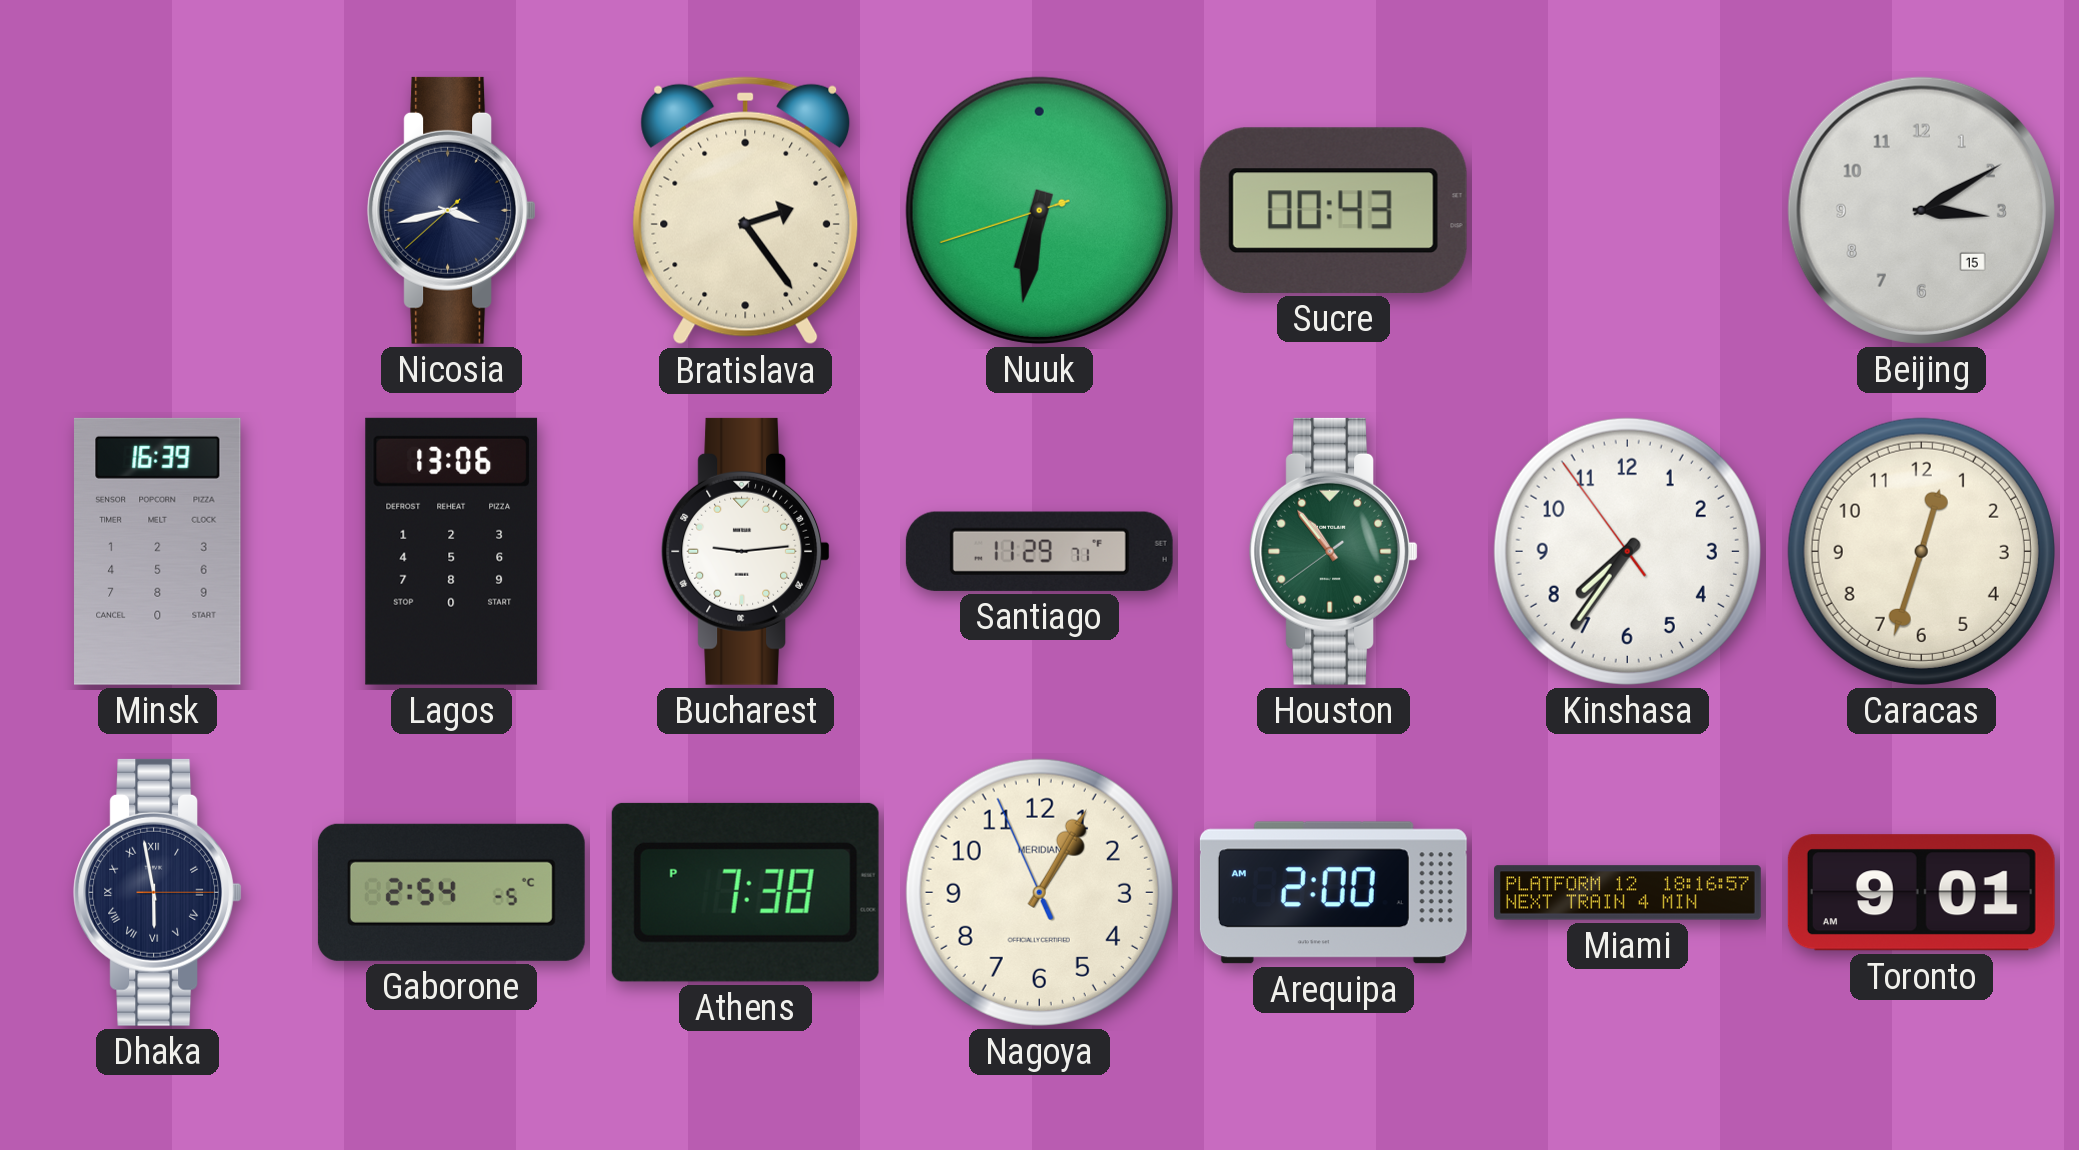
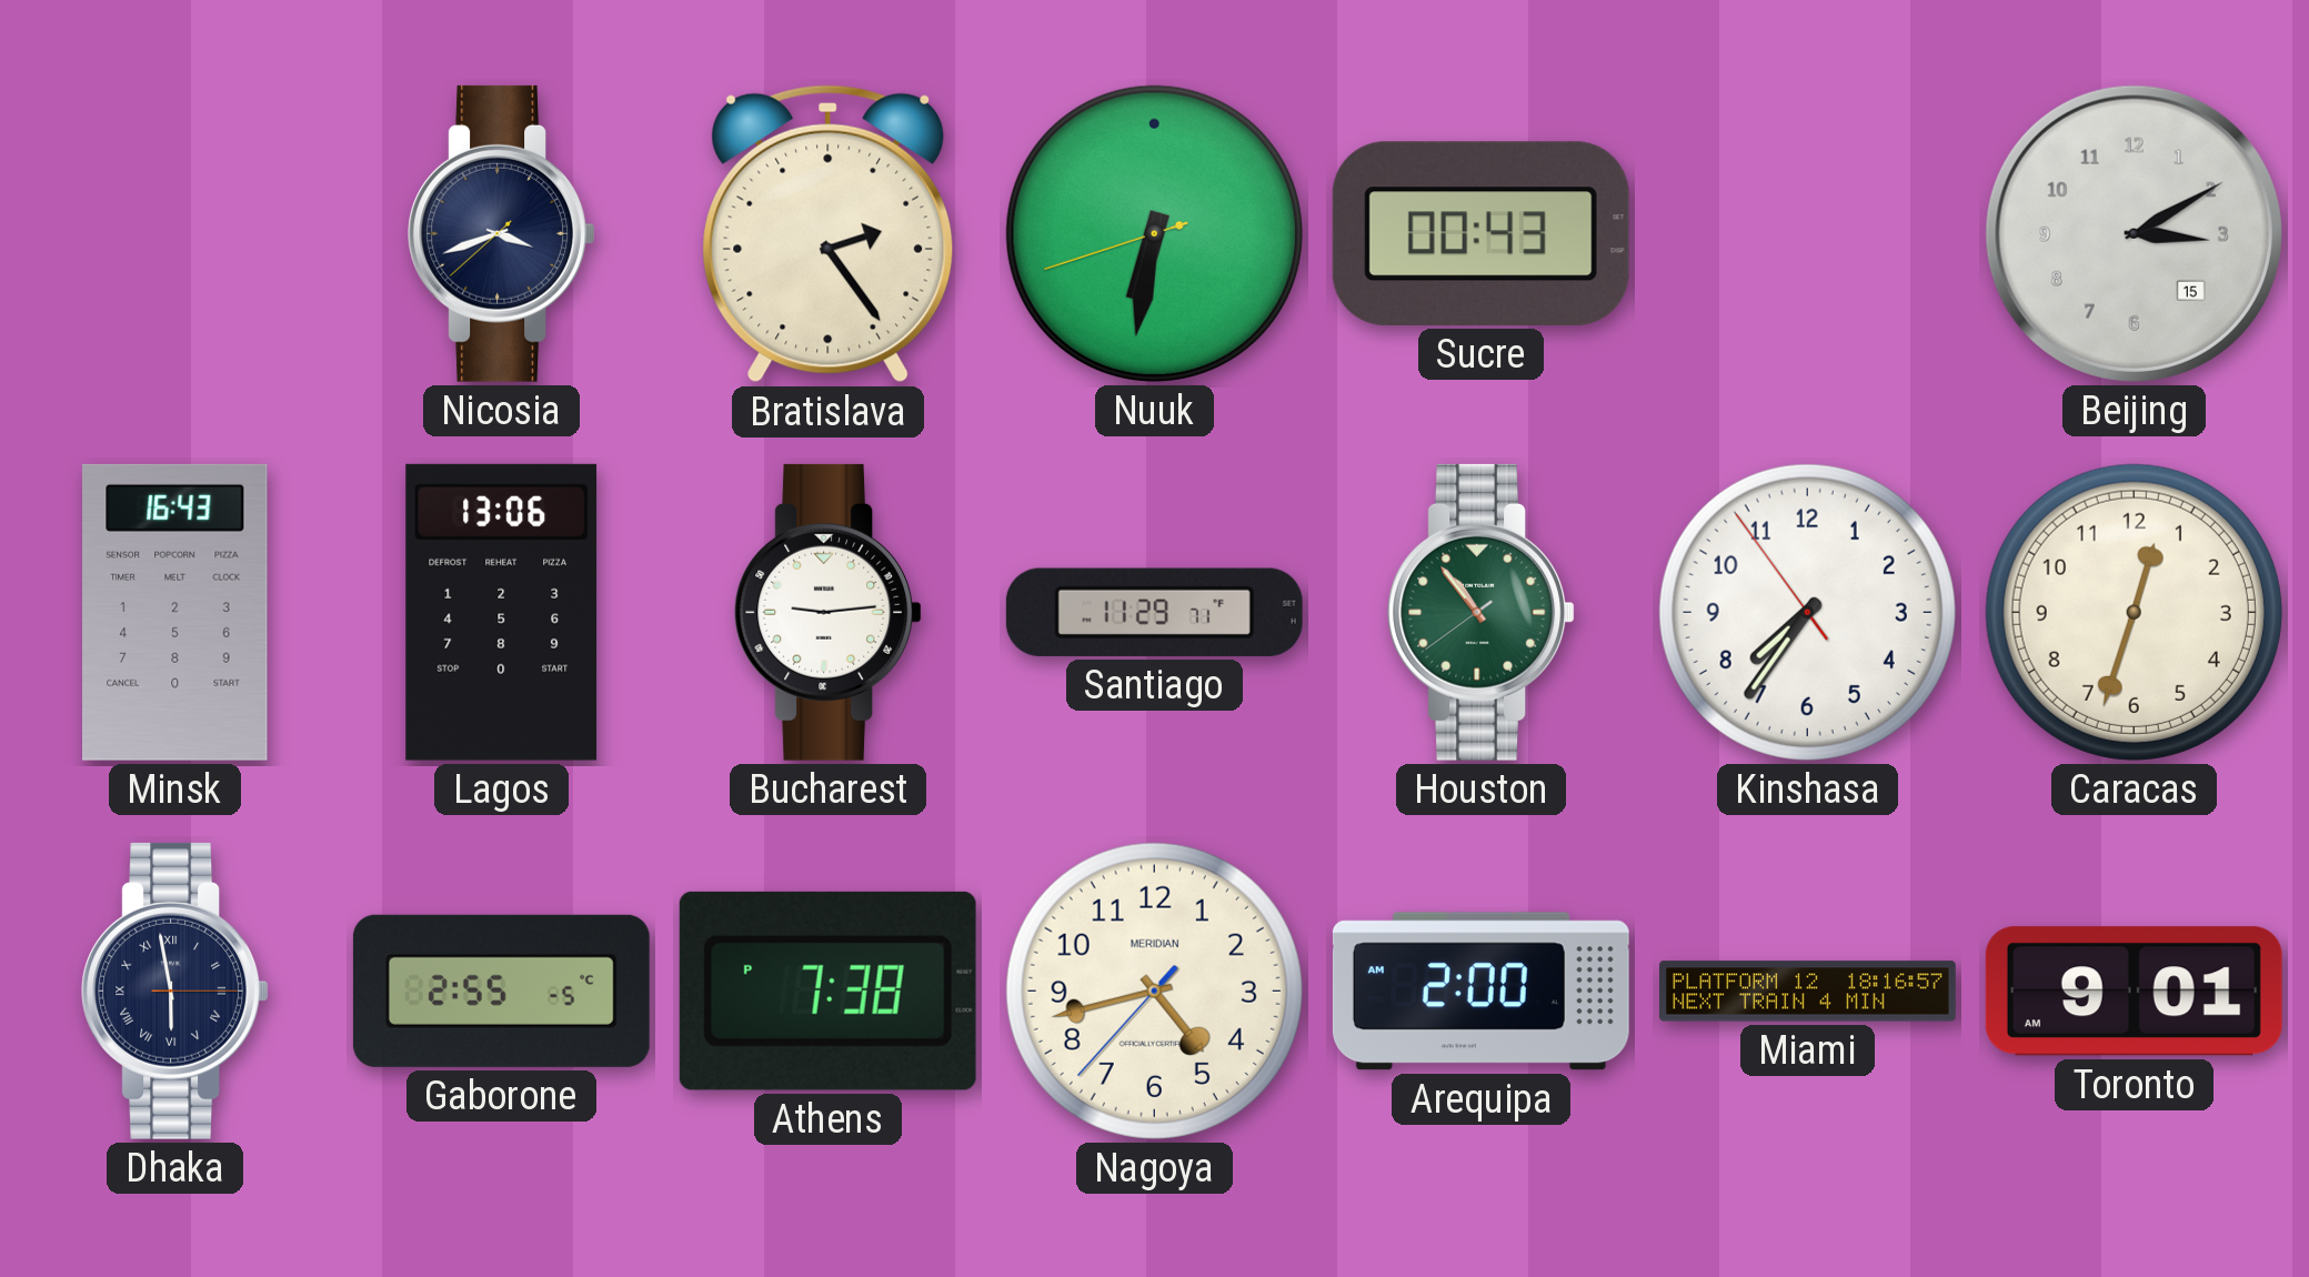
Nicosia: 3:42 -> 3:41
Minsk: 16:39 -> 16:43
Gaborone: 2:54 -> 2:55
Nagoya: 1:04 -> 4:42
